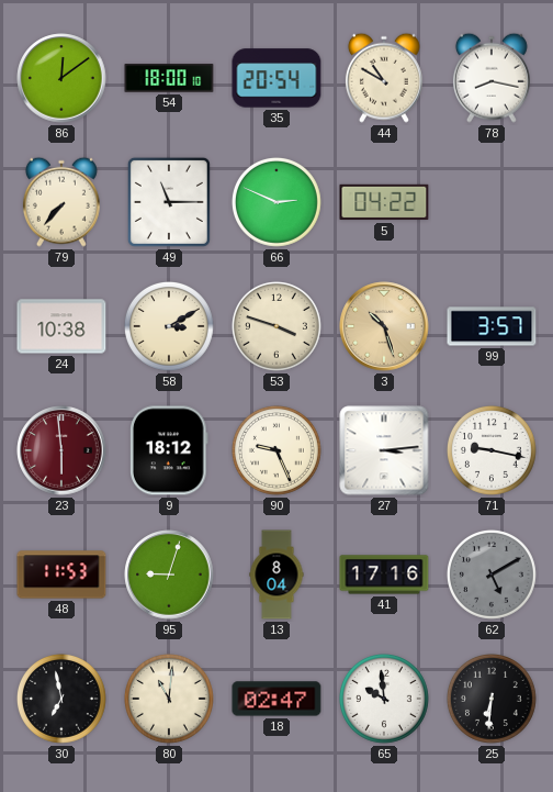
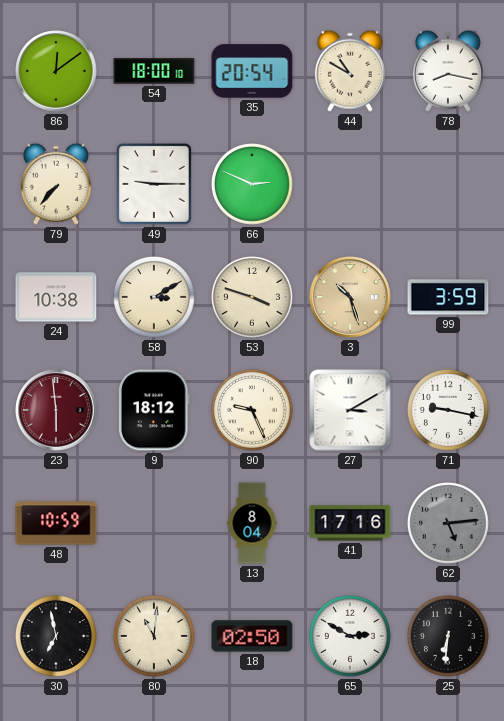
49: 11:15 -> 9:15
5: 04:22 -> none
99: 3:57 -> 3:59
27: 3:14 -> 3:10
48: 11:53 -> 10:59
95: 9:03 -> none
62: 5:10 -> 5:14
18: 02:47 -> 02:50
65: 9:59 -> 2:50
